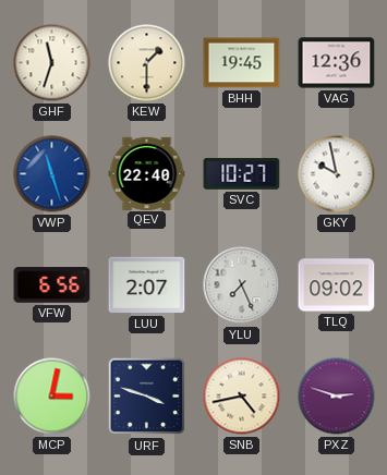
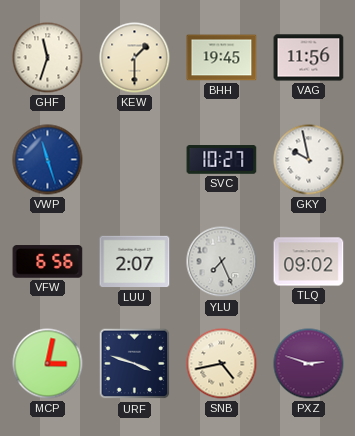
VAG: 12:36 -> 11:56
QEV: 22:40 -> none
